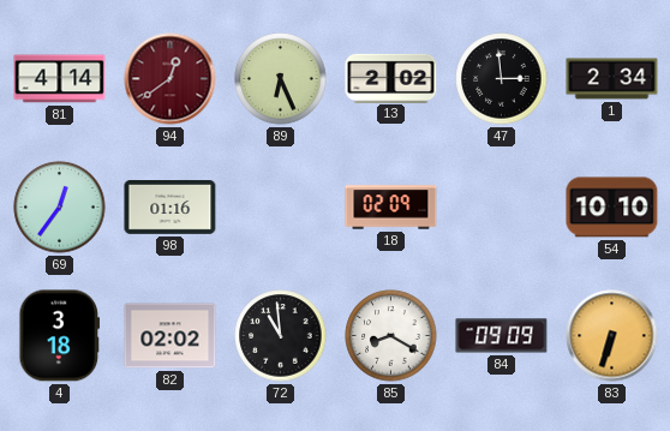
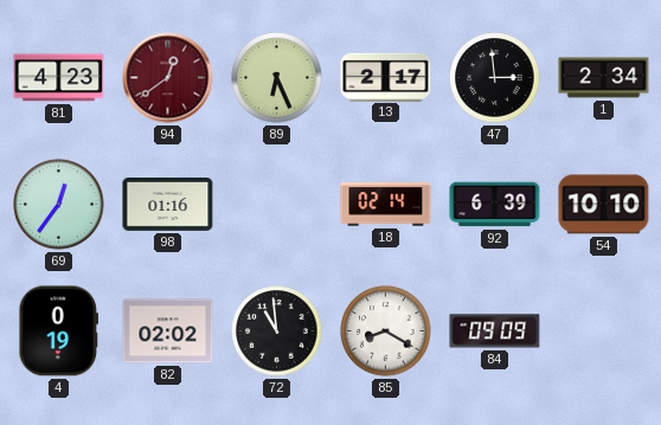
81: 4:14 -> 4:23
13: 2:02 -> 2:17
18: 02:09 -> 02:14
92: none -> 6:39
4: 3:18 -> 0:19
83: 6:33 -> none
